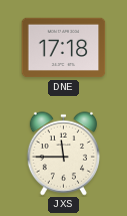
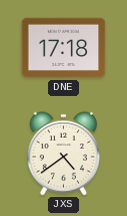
JXS: 11:45 -> 4:39
